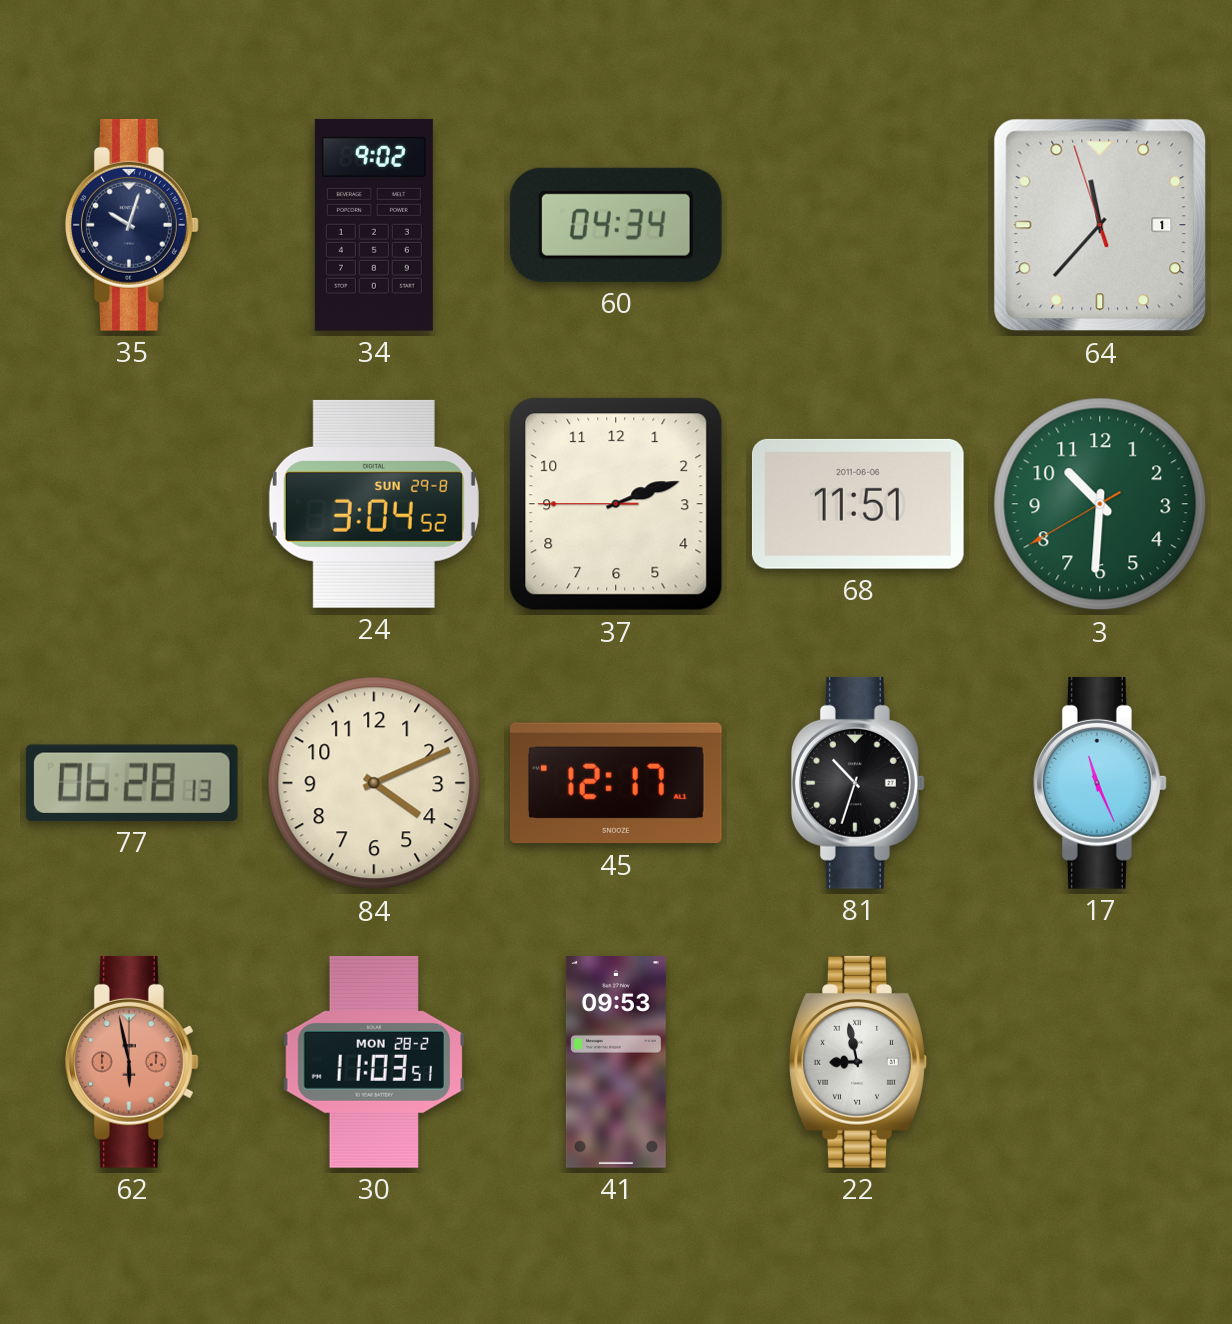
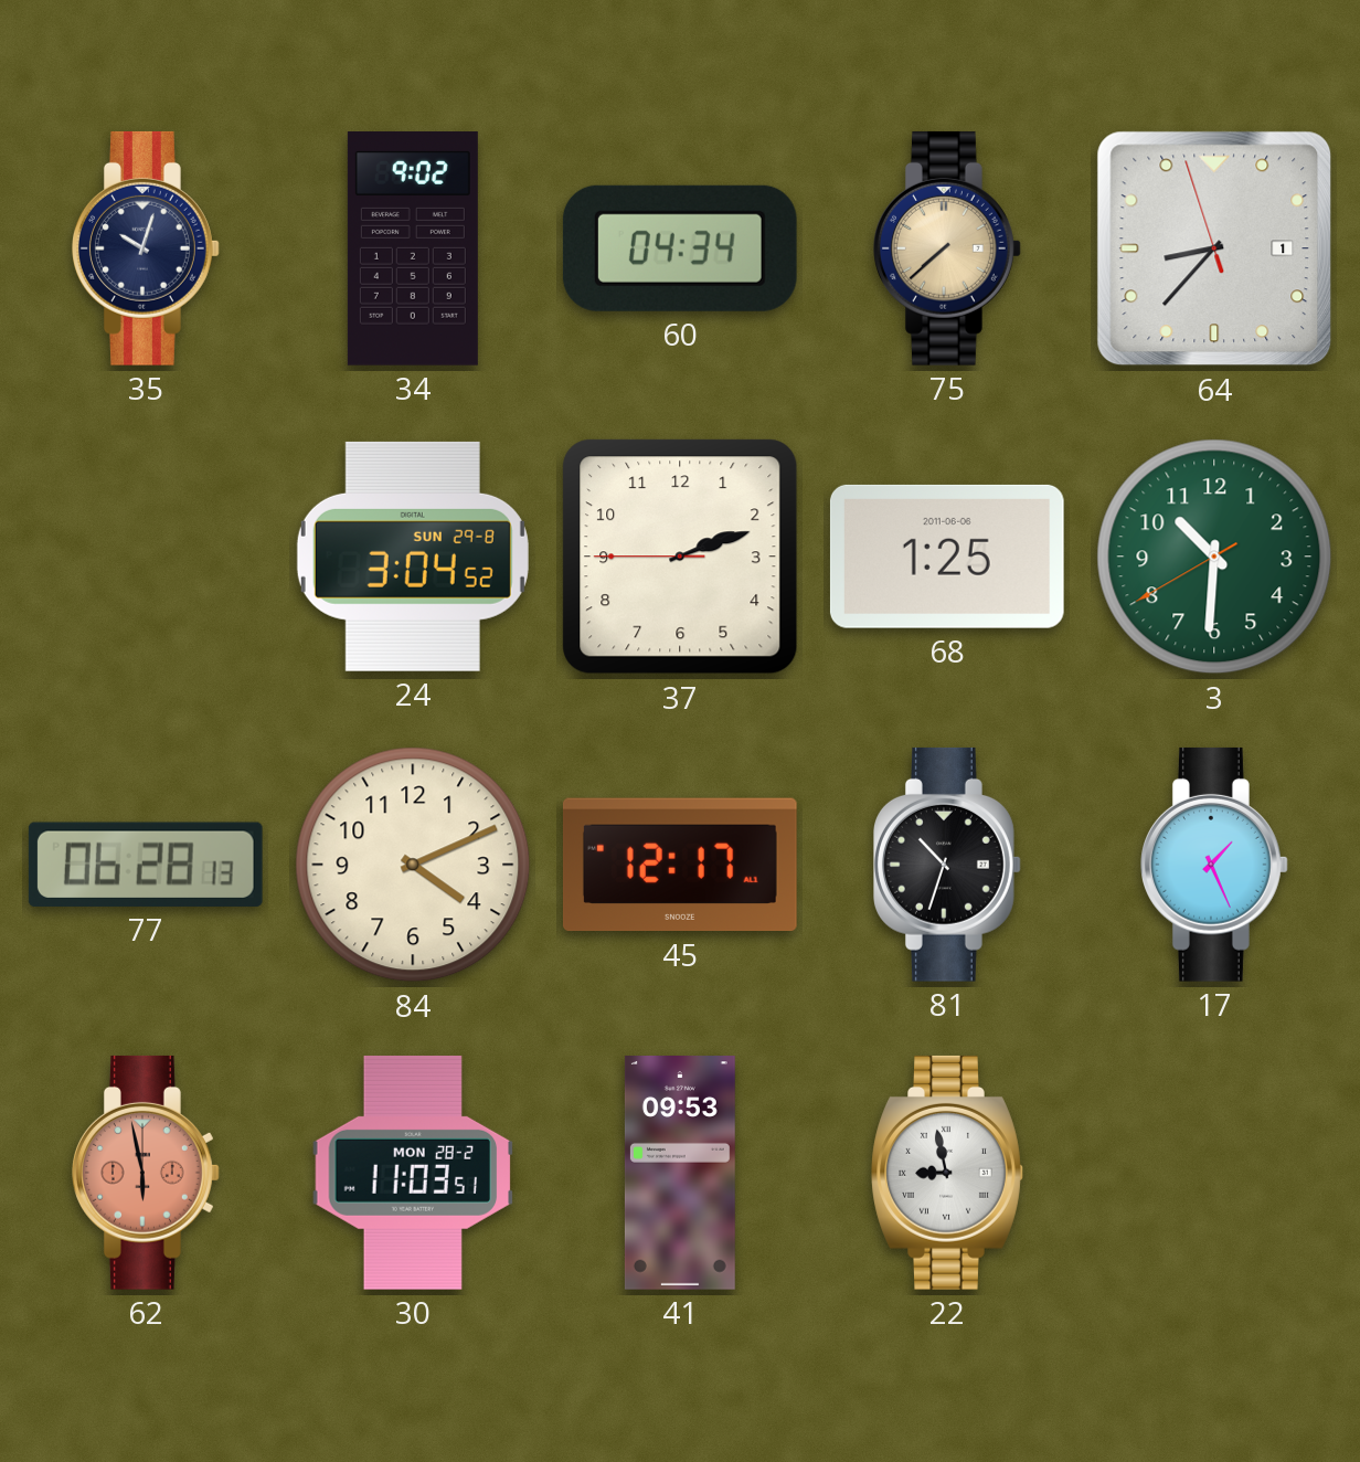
75: none -> 7:38
64: 11:36 -> 8:36
68: 11:51 -> 1:25
17: 11:26 -> 1:26
